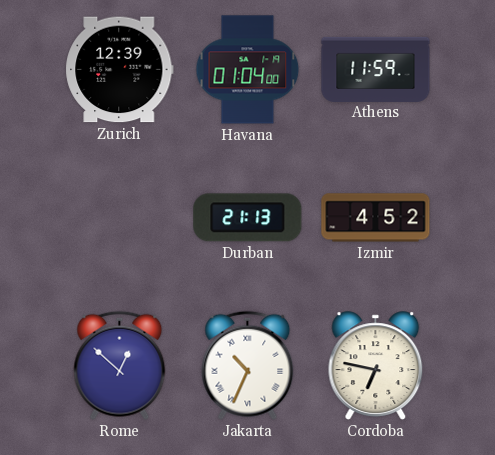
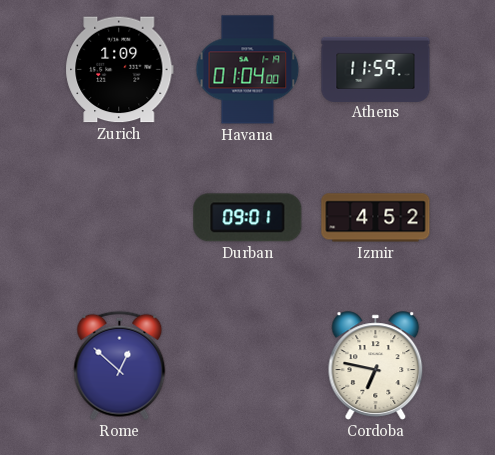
Zurich: 12:39 -> 1:09
Durban: 21:13 -> 09:01
Jakarta: 10:34 -> none
